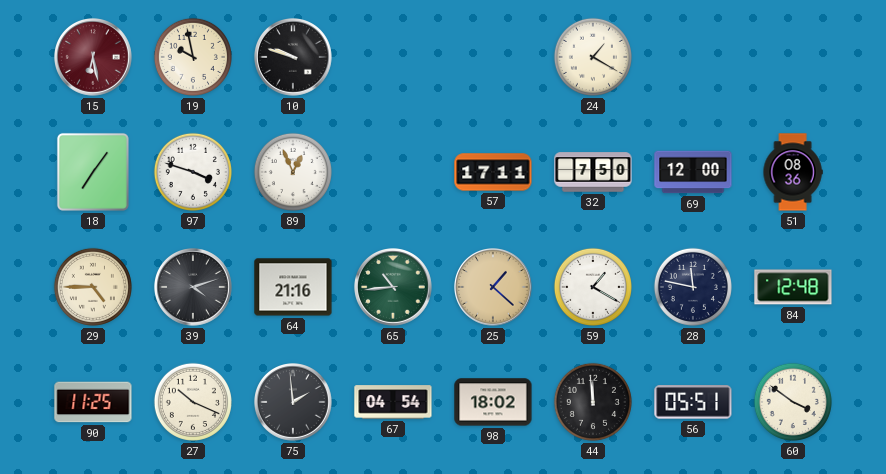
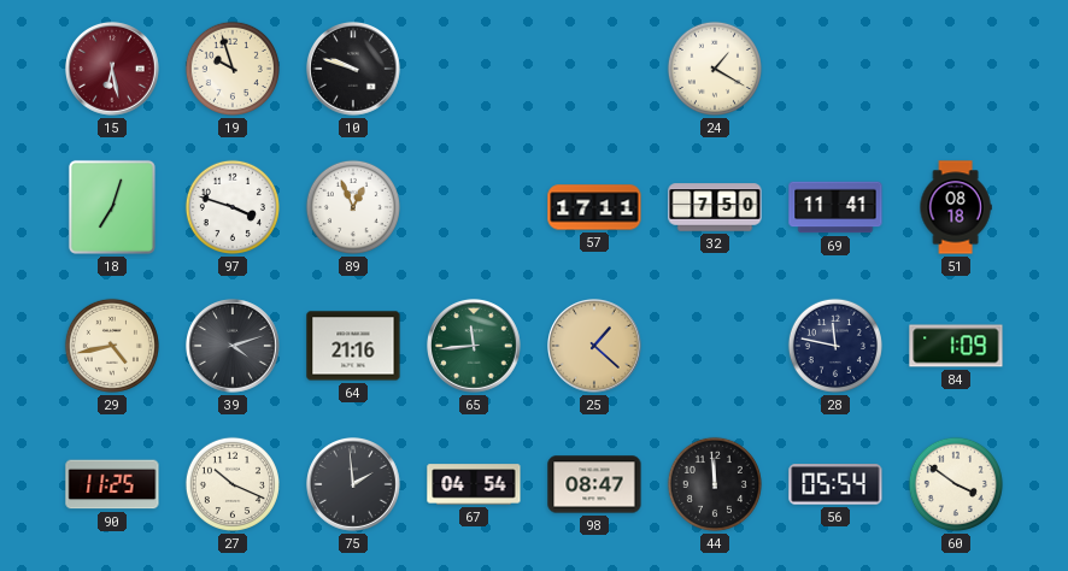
19: 9:58 -> 9:57
18: 7:06 -> 7:03
69: 12:00 -> 11:41
51: 08:36 -> 08:18
29: 4:45 -> 4:43
65: 10:44 -> 11:44
59: 1:20 -> none
84: 12:48 -> 1:09
98: 18:02 -> 08:47
56: 05:51 -> 05:54
